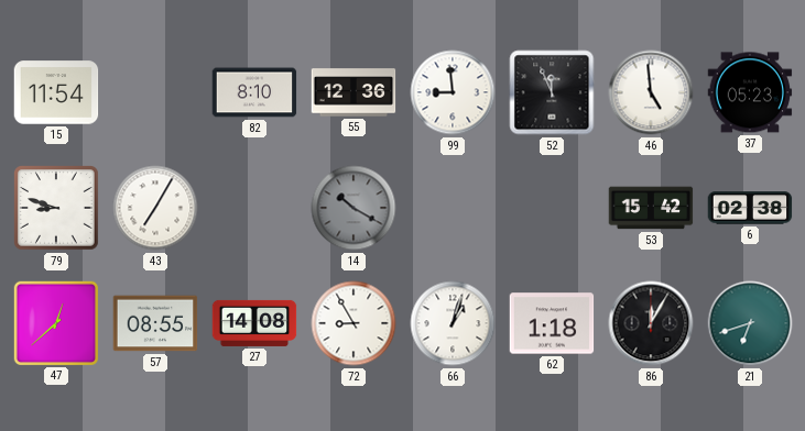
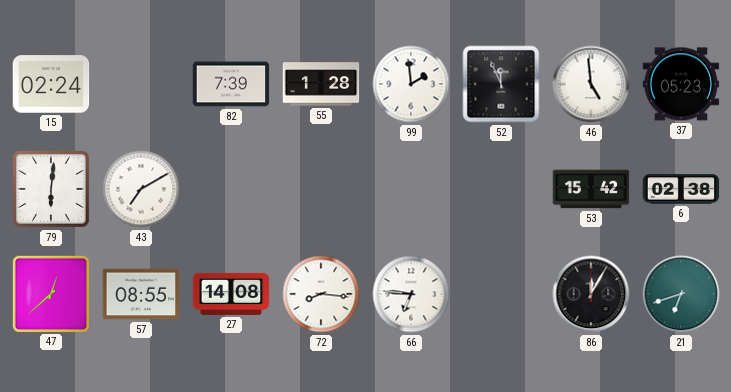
15: 11:54 -> 02:24
82: 8:10 -> 7:39
55: 12:36 -> 1:28
99: 8:59 -> 1:59
79: 8:48 -> 6:01
43: 7:05 -> 7:10
14: 10:20 -> none
72: 8:55 -> 8:16
66: 1:03 -> 6:46
62: 1:18 -> none
